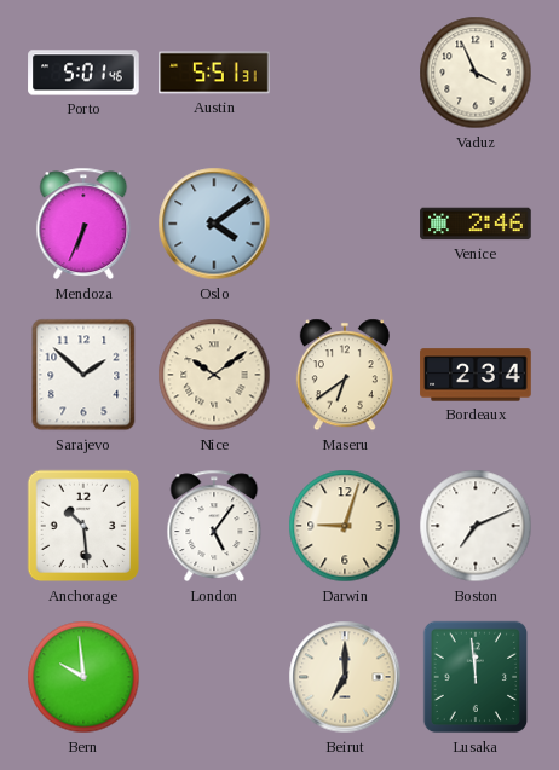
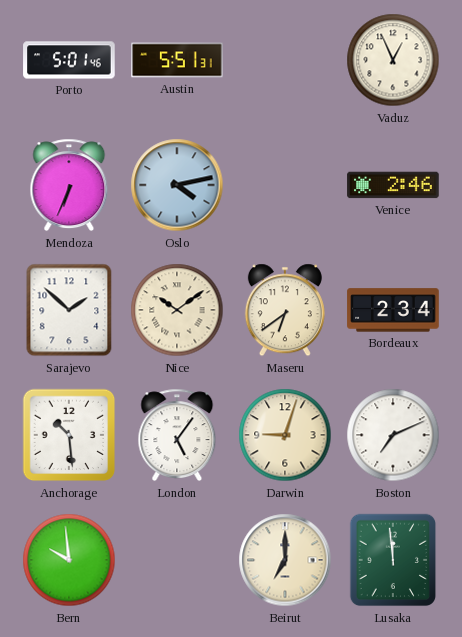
Vaduz: 3:56 -> 12:56
Oslo: 4:09 -> 4:13
